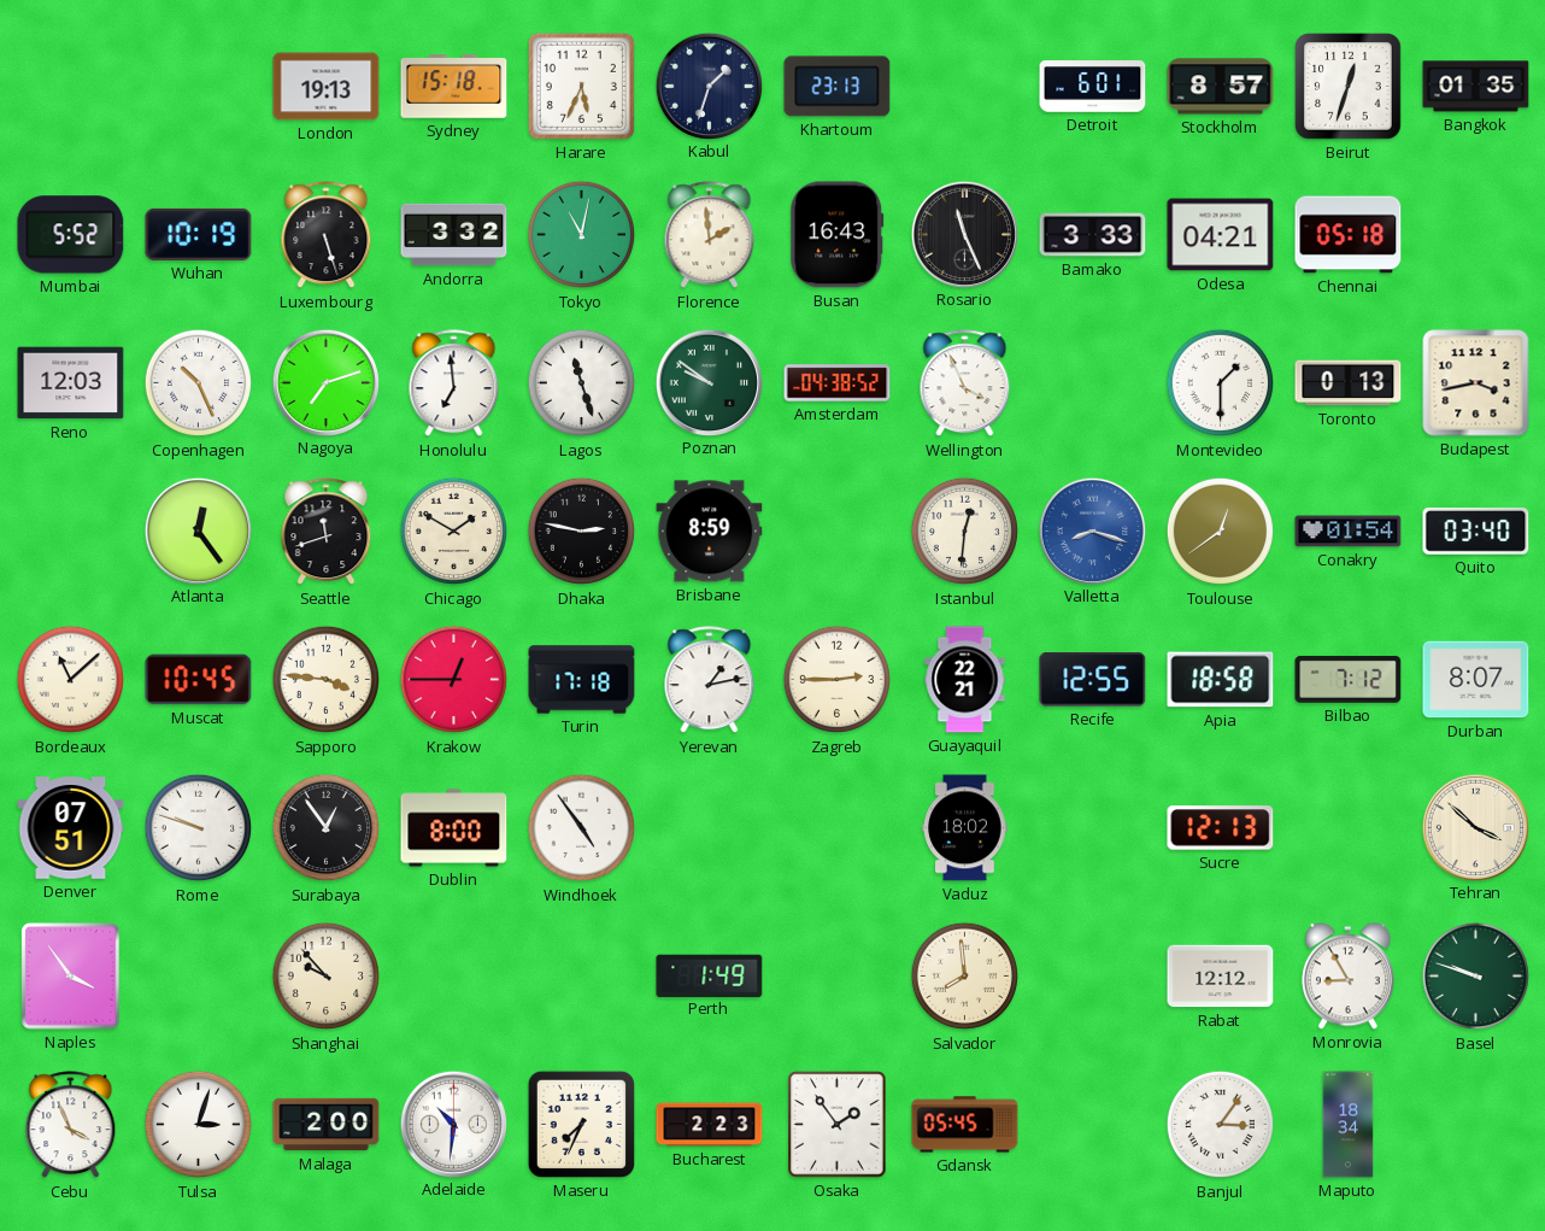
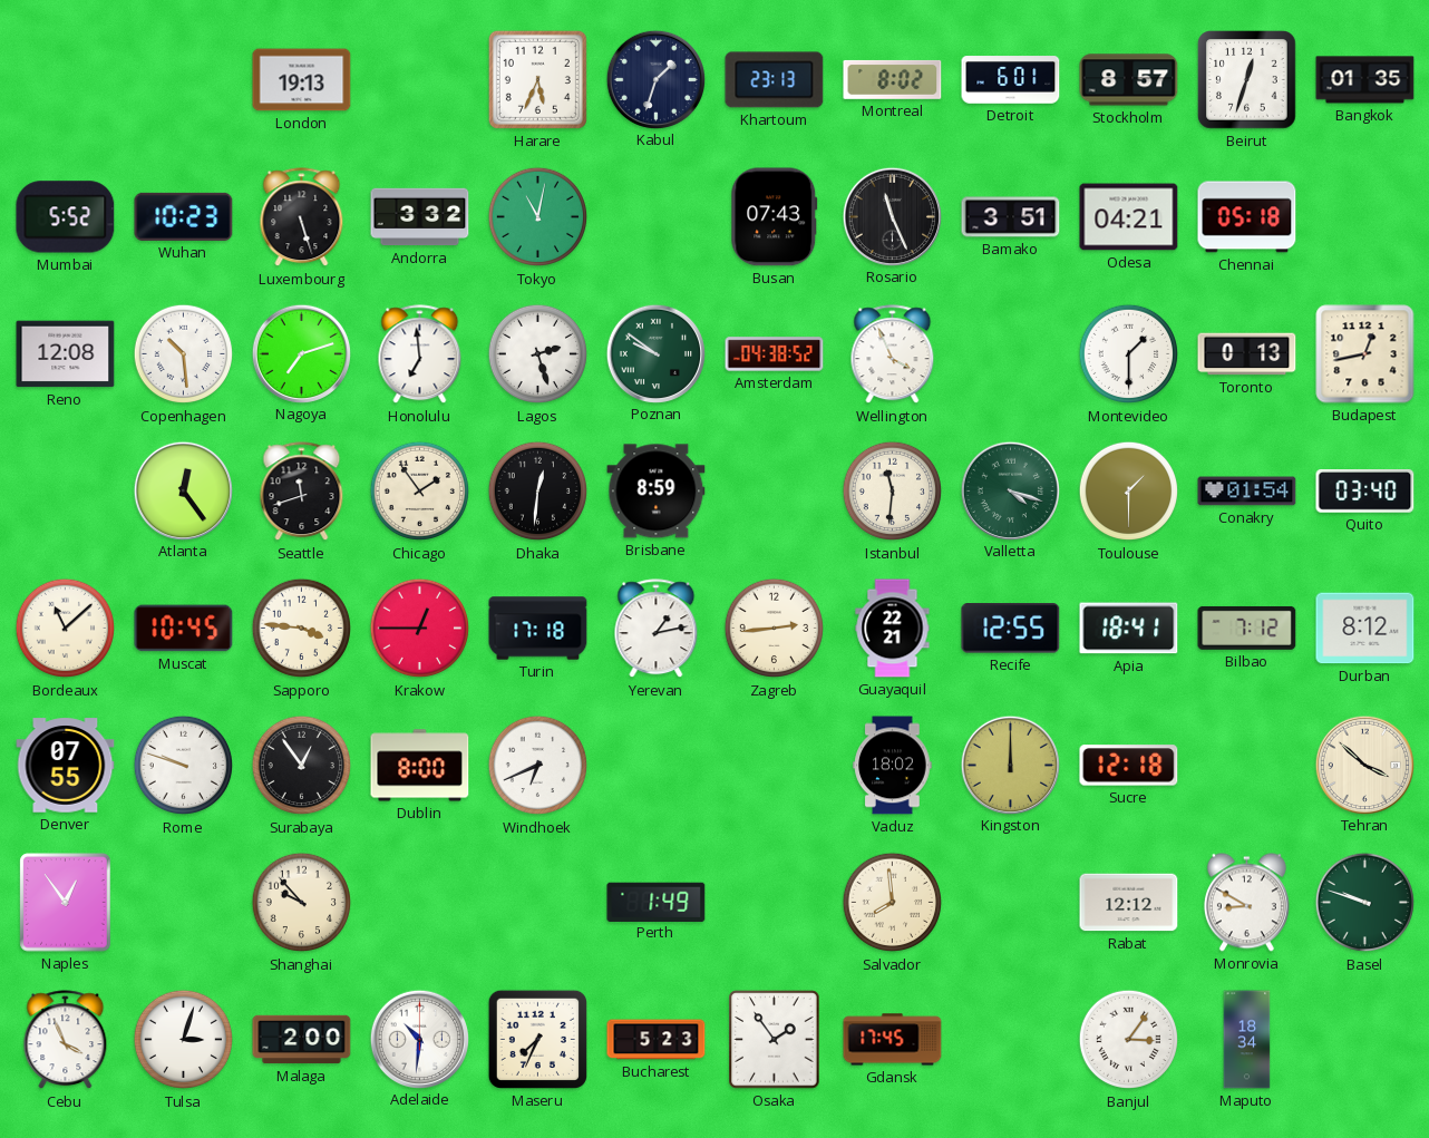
Sydney: 15:18 -> none
Montreal: none -> 8:02
Wuhan: 10:19 -> 10:23
Florence: 1:59 -> none
Busan: 16:43 -> 07:43
Bamako: 3:33 -> 3:51
Reno: 12:03 -> 12:08
Copenhagen: 10:26 -> 10:29
Lagos: 11:27 -> 2:27
Budapest: 3:43 -> 12:43
Chicago: 1:50 -> 1:54
Dhaka: 2:47 -> 12:31
Istanbul: 12:31 -> 11:31
Valletta: 8:18 -> 4:18
Valletta dial: blue -> green
Toulouse: 12:39 -> 1:30
Zagreb: 2:45 -> 2:44
Apia: 18:58 -> 18:41
Durban: 8:07 -> 8:12
Denver: 07:51 -> 07:55
Windhoek: 4:54 -> 6:41
Kingston: none -> 12:00
Sucre: 12:13 -> 12:18
Naples: 3:54 -> 12:54
Monrovia: 8:55 -> 8:50
Bucharest: 2:23 -> 5:23
Gdansk: 05:45 -> 17:45
